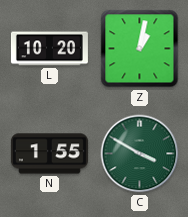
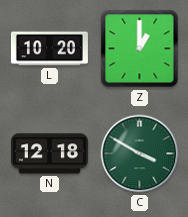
Z: 1:02 -> 1:00
N: 1:55 -> 12:18
